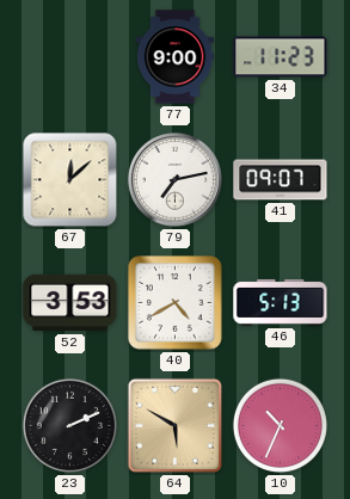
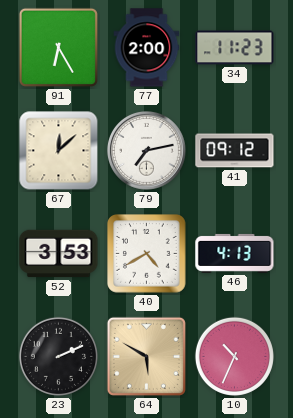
91: none -> 6:25
77: 9:00 -> 2:00
41: 09:07 -> 09:12
46: 5:13 -> 4:13
